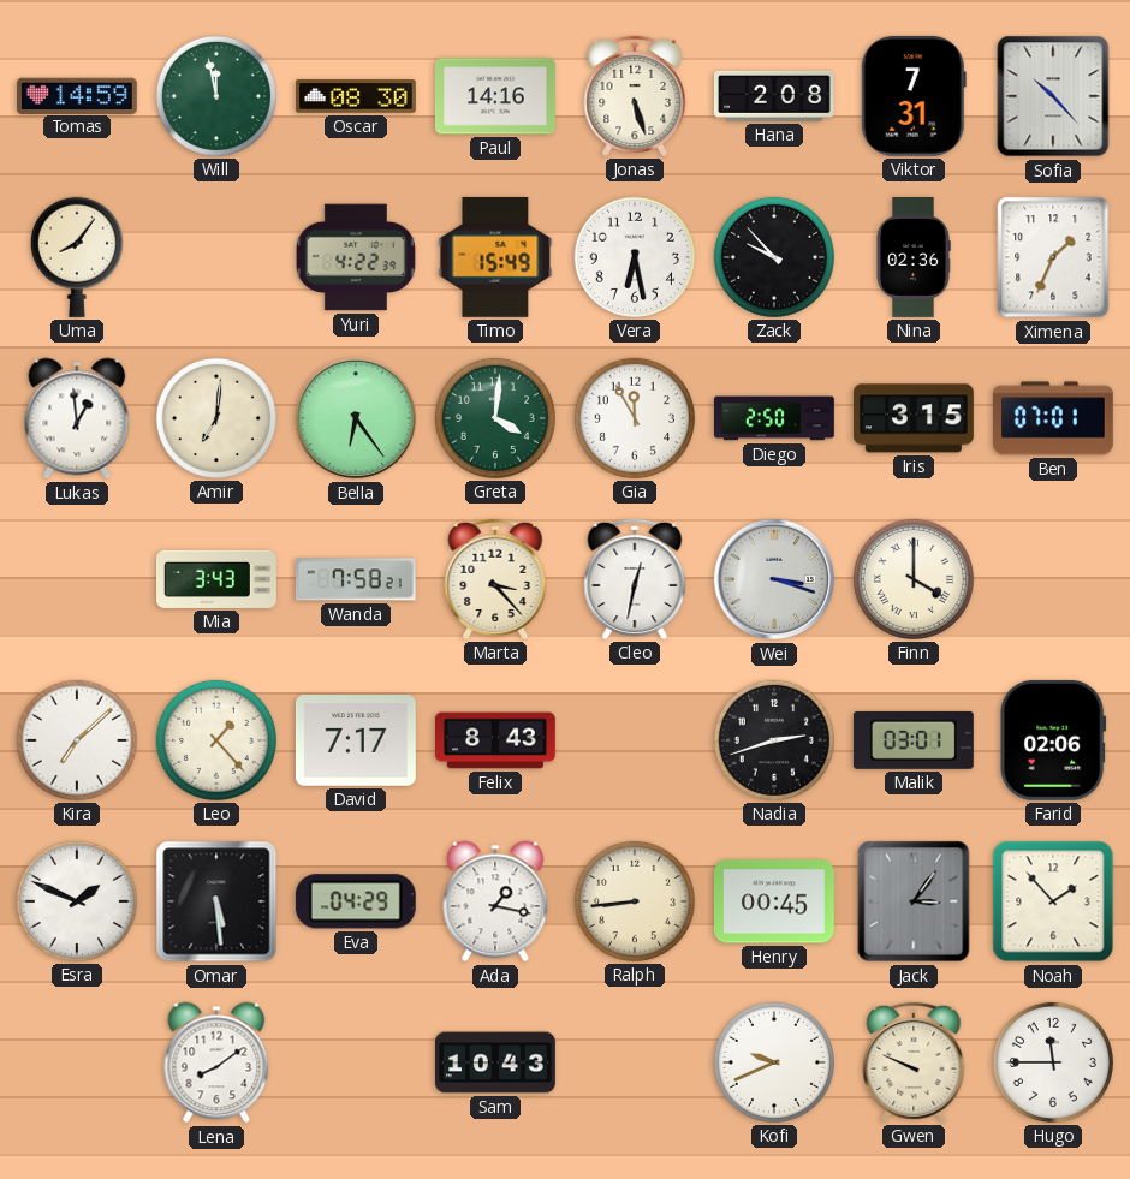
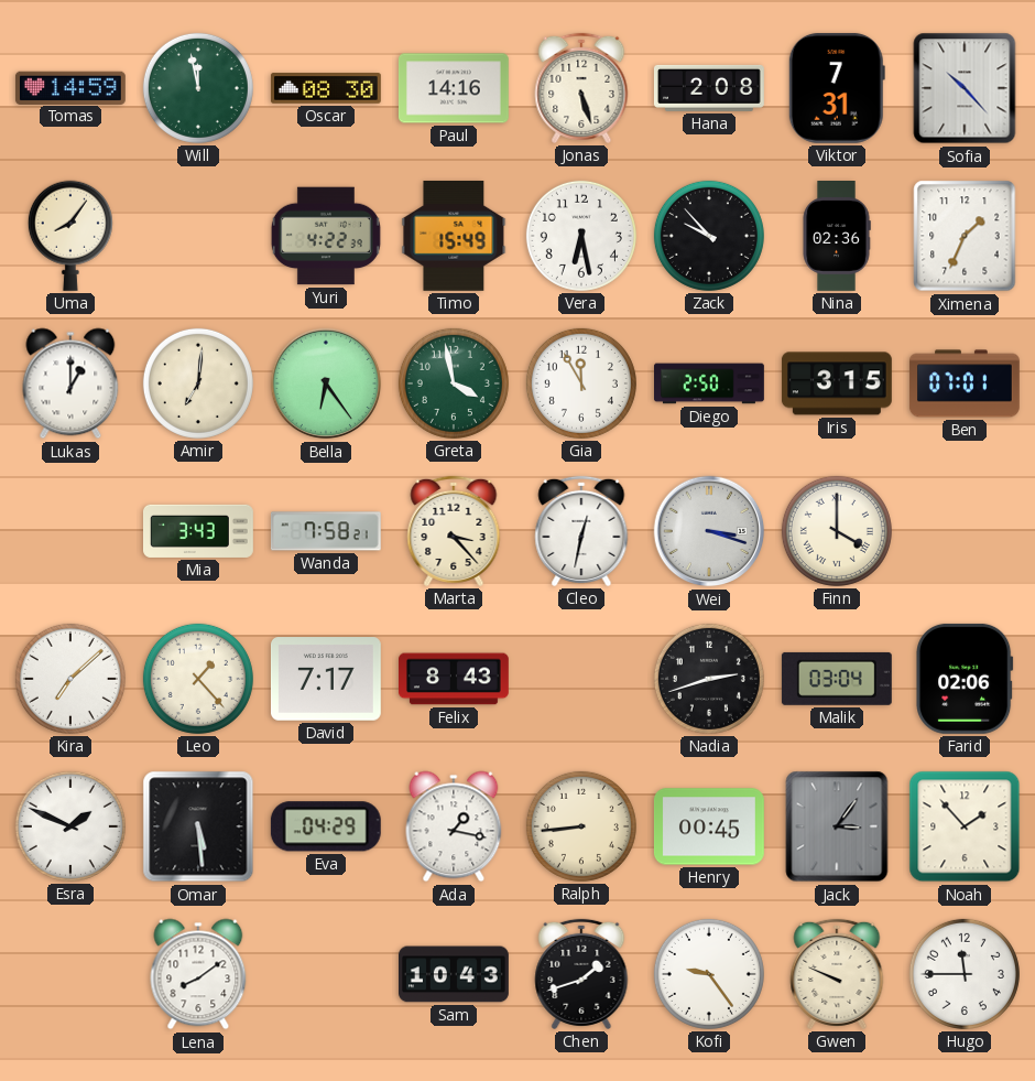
Lukas: 12:59 -> 1:00
Greta: 4:01 -> 3:58
Malik: 03:01 -> 03:04
Chen: none -> 1:42
Kofi: 9:41 -> 9:24
